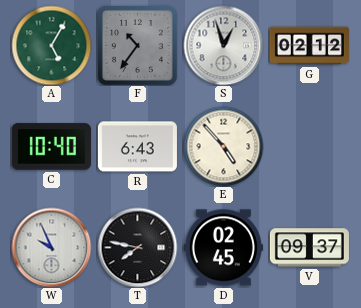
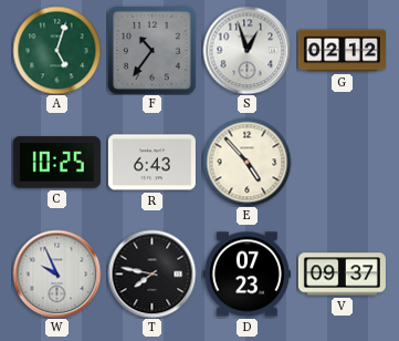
A: 5:05 -> 5:03
C: 10:40 -> 10:25
D: 02:45 -> 07:23
